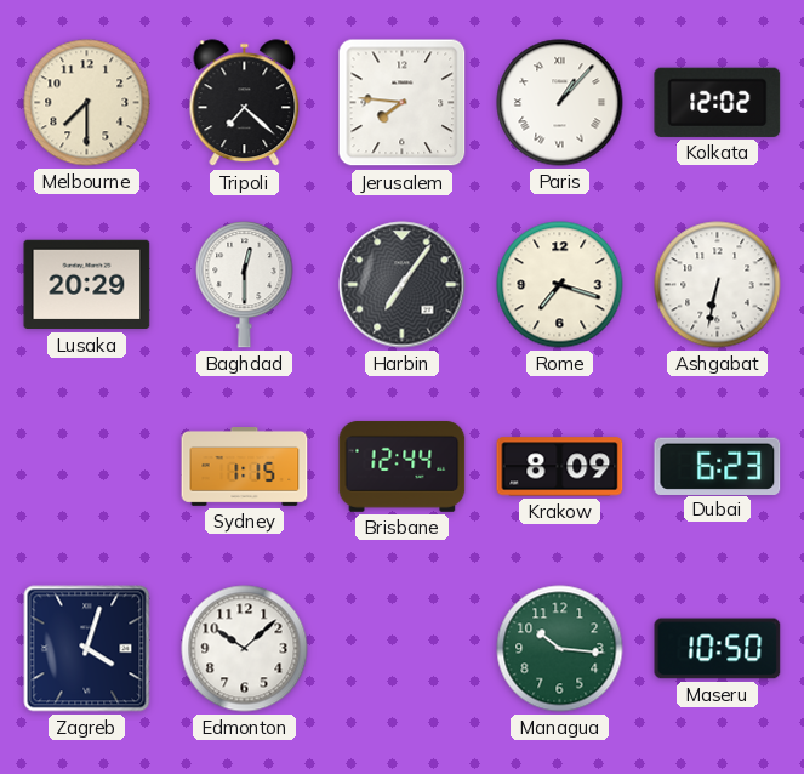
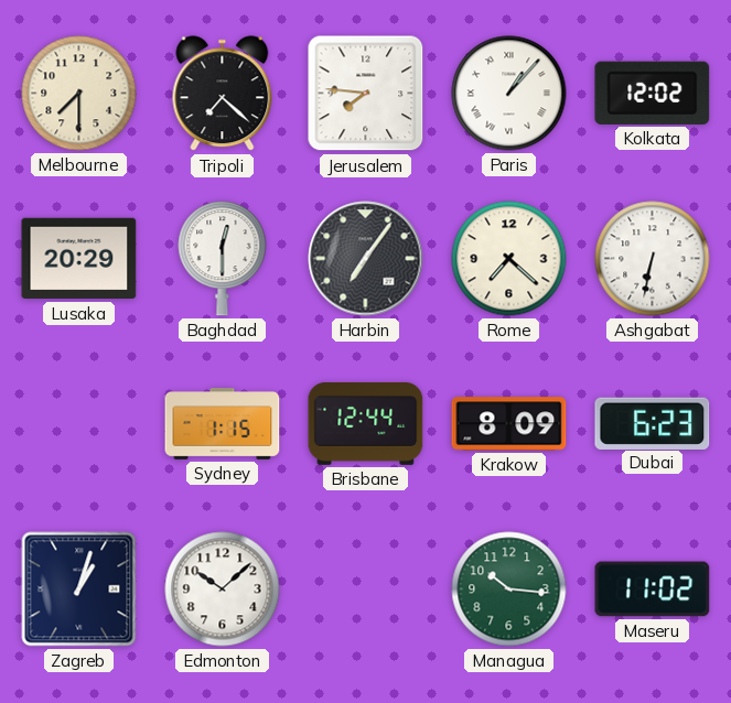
Rome: 7:18 -> 7:22
Zagreb: 4:03 -> 1:03
Maseru: 10:50 -> 11:02
